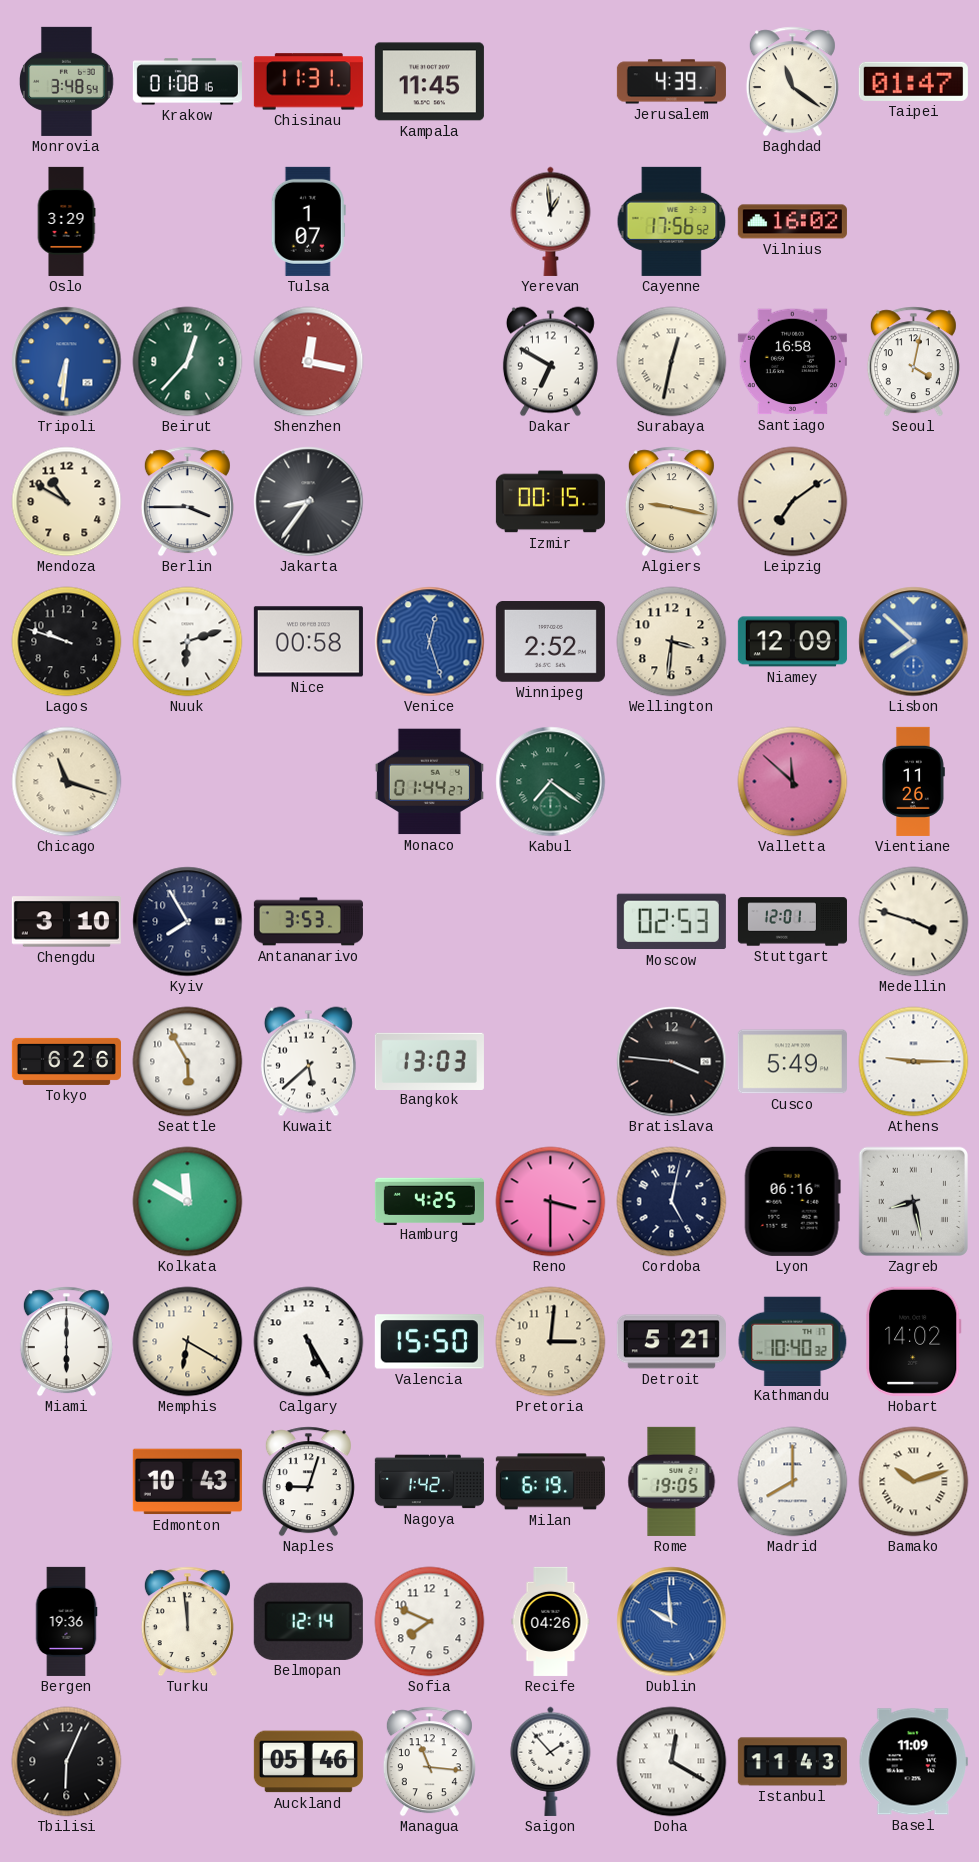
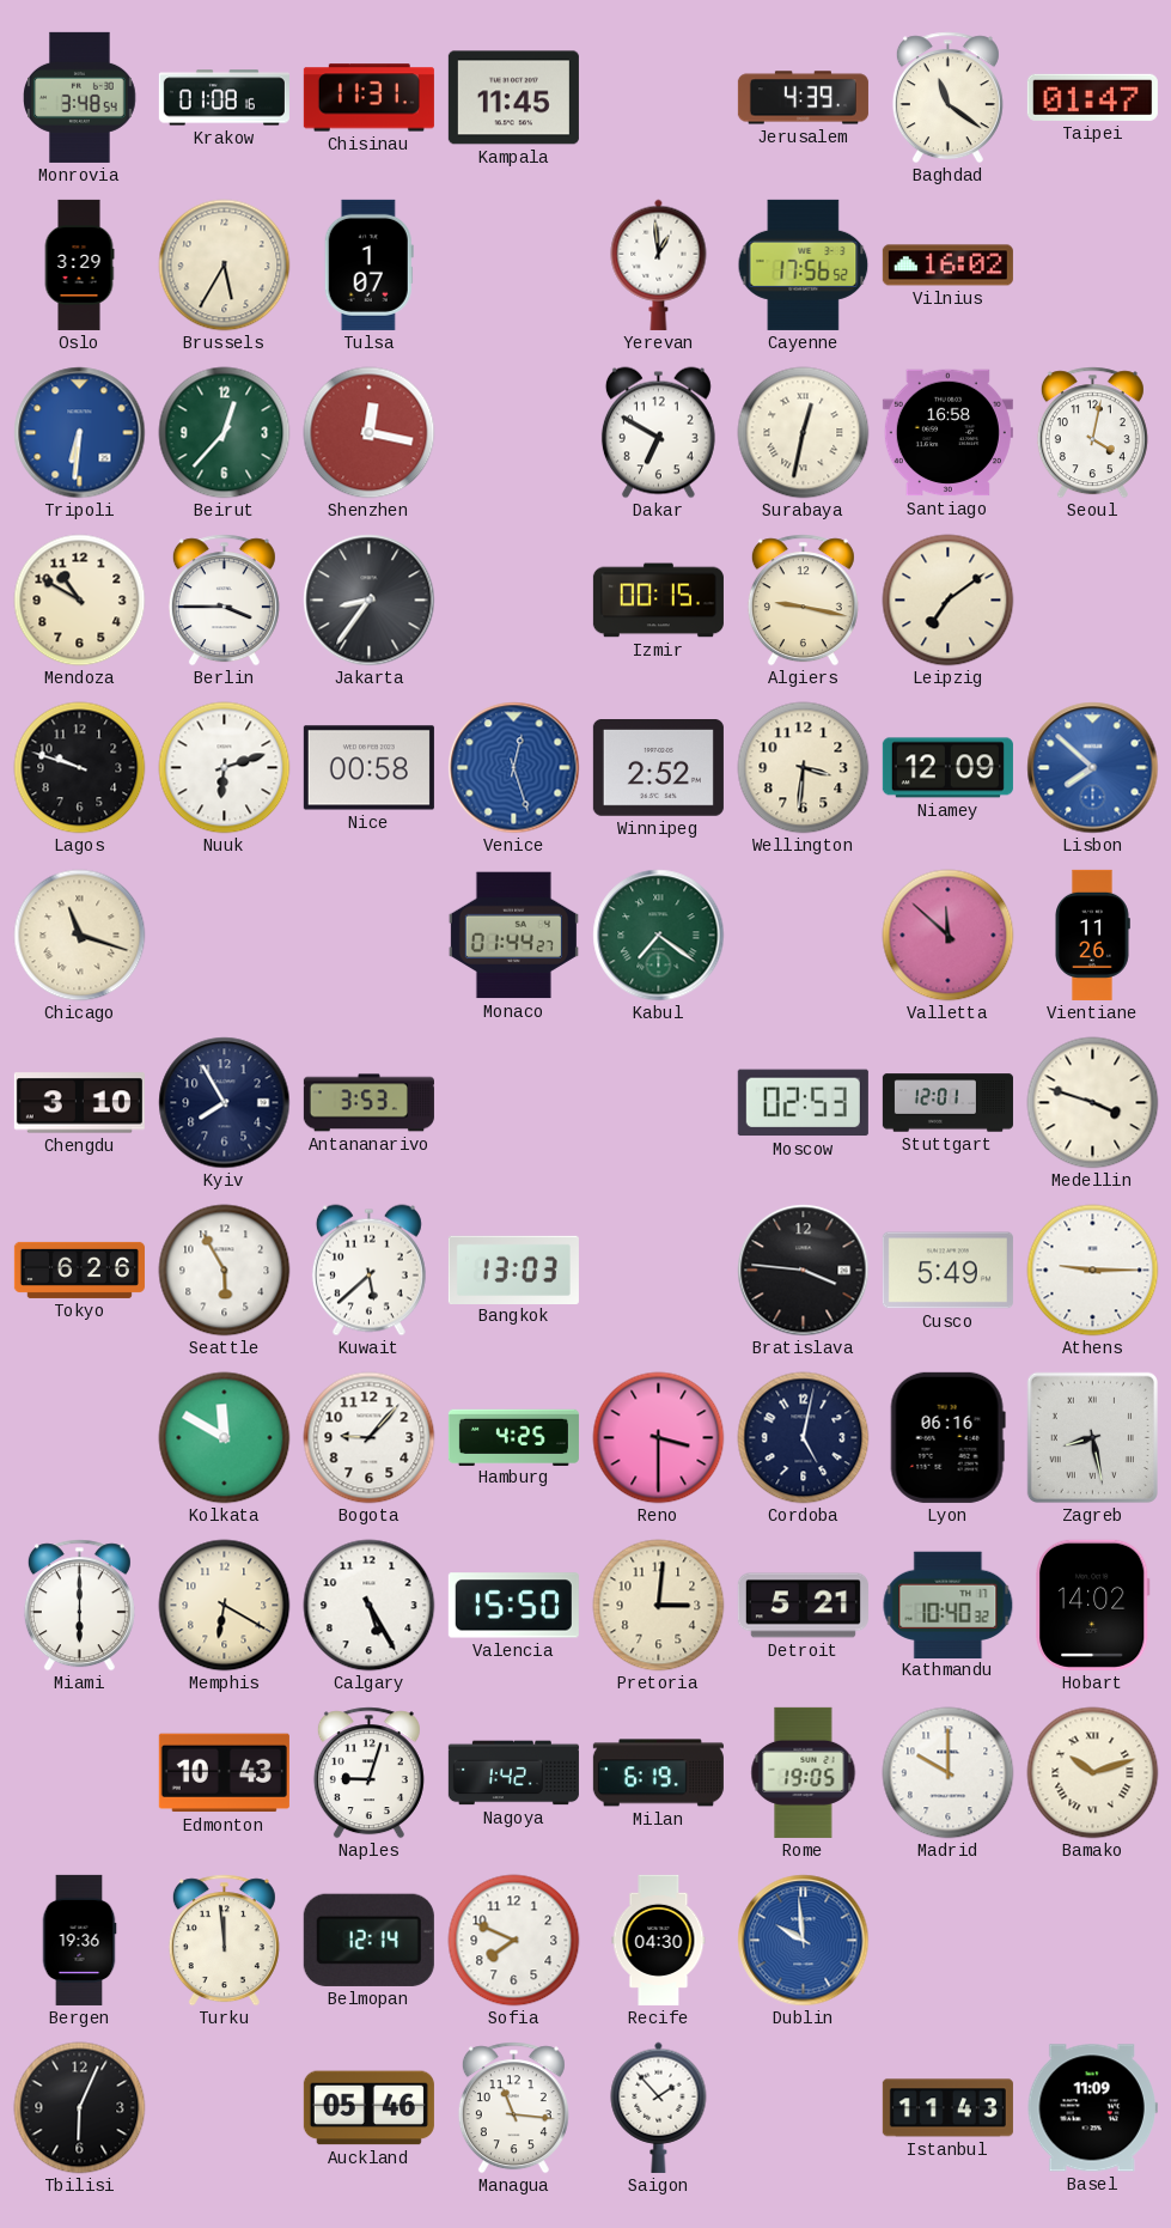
Brussels: none -> 5:35
Bogota: none -> 9:07
Madrid: 8:00 -> 10:00
Recife: 04:26 -> 04:30
Doha: 12:20 -> none
